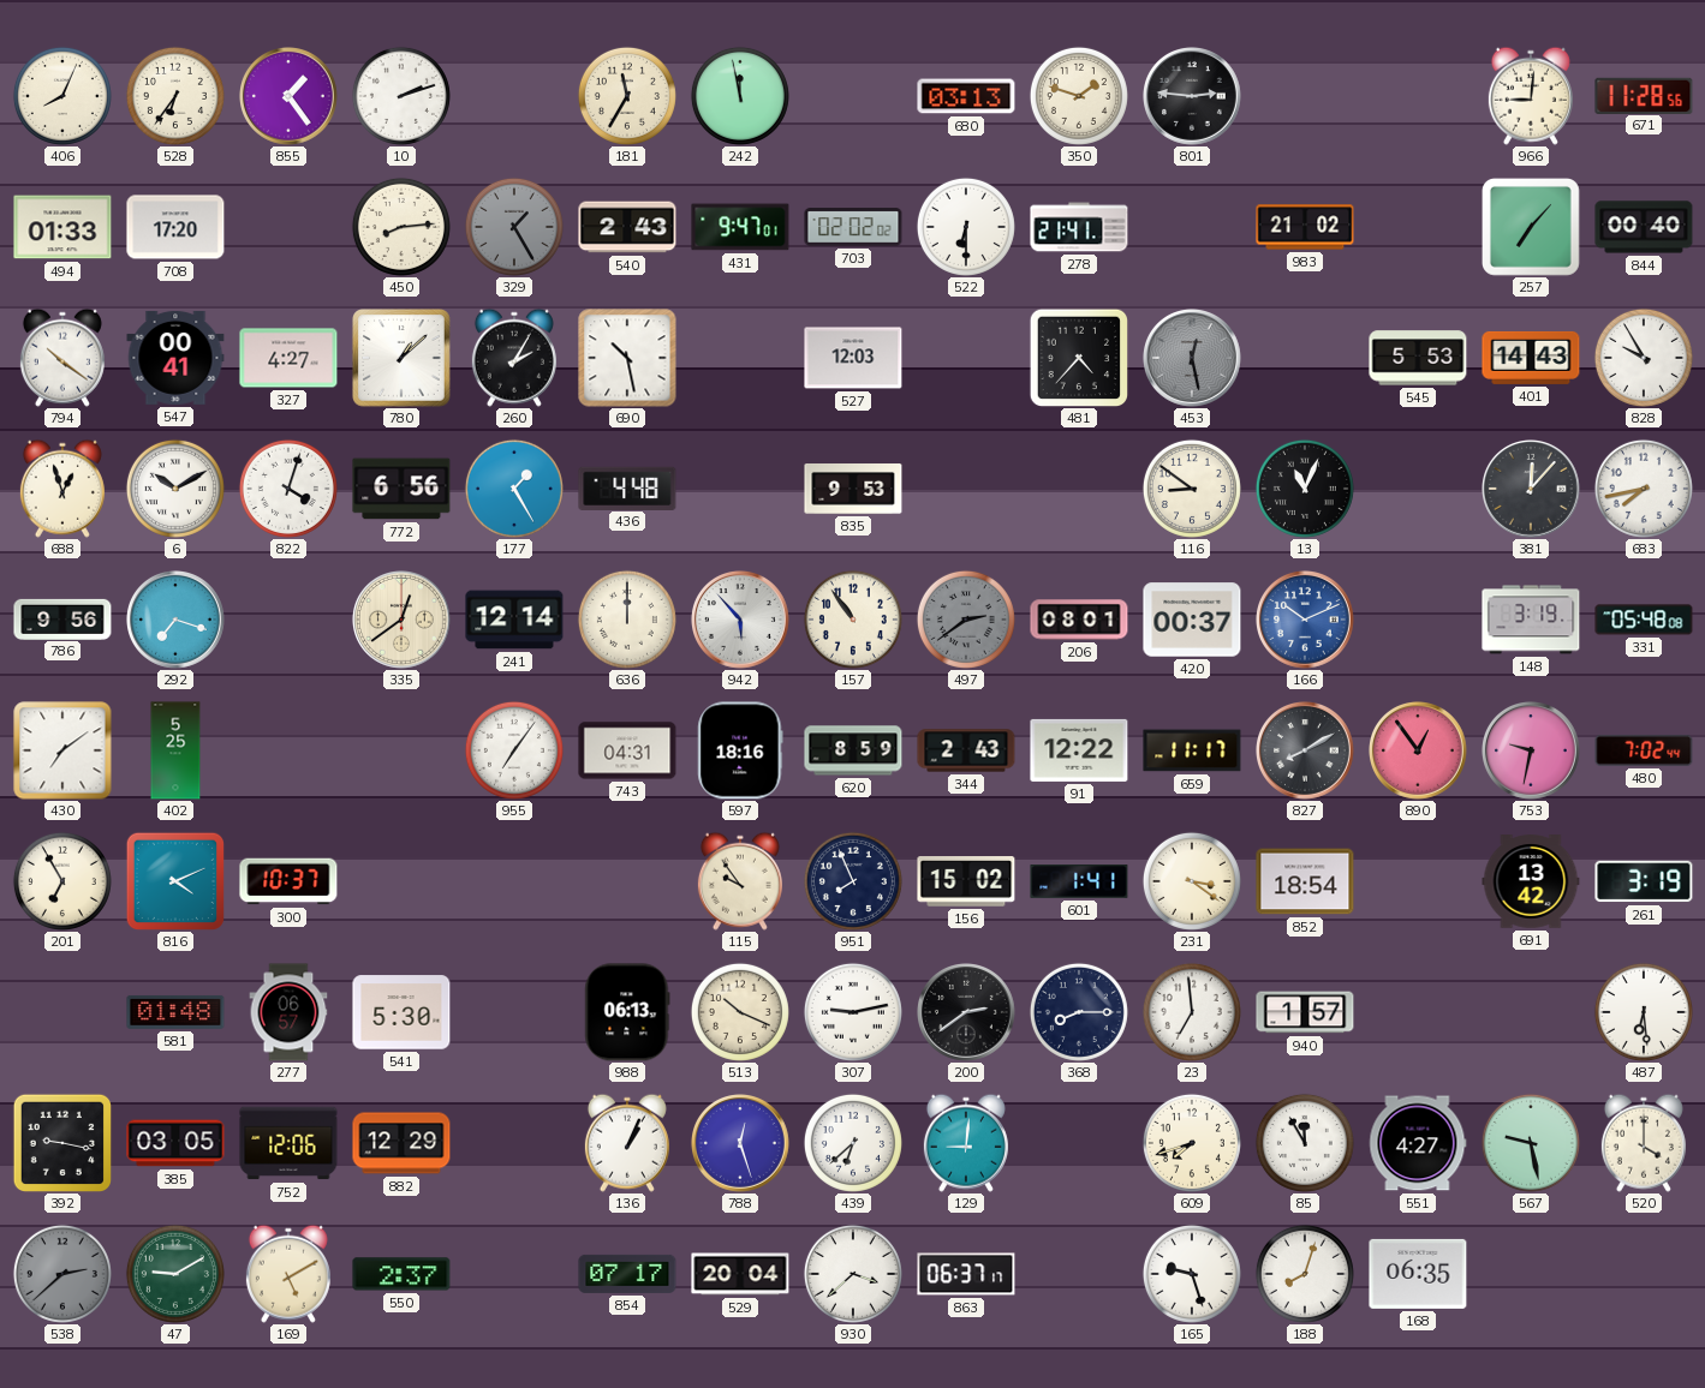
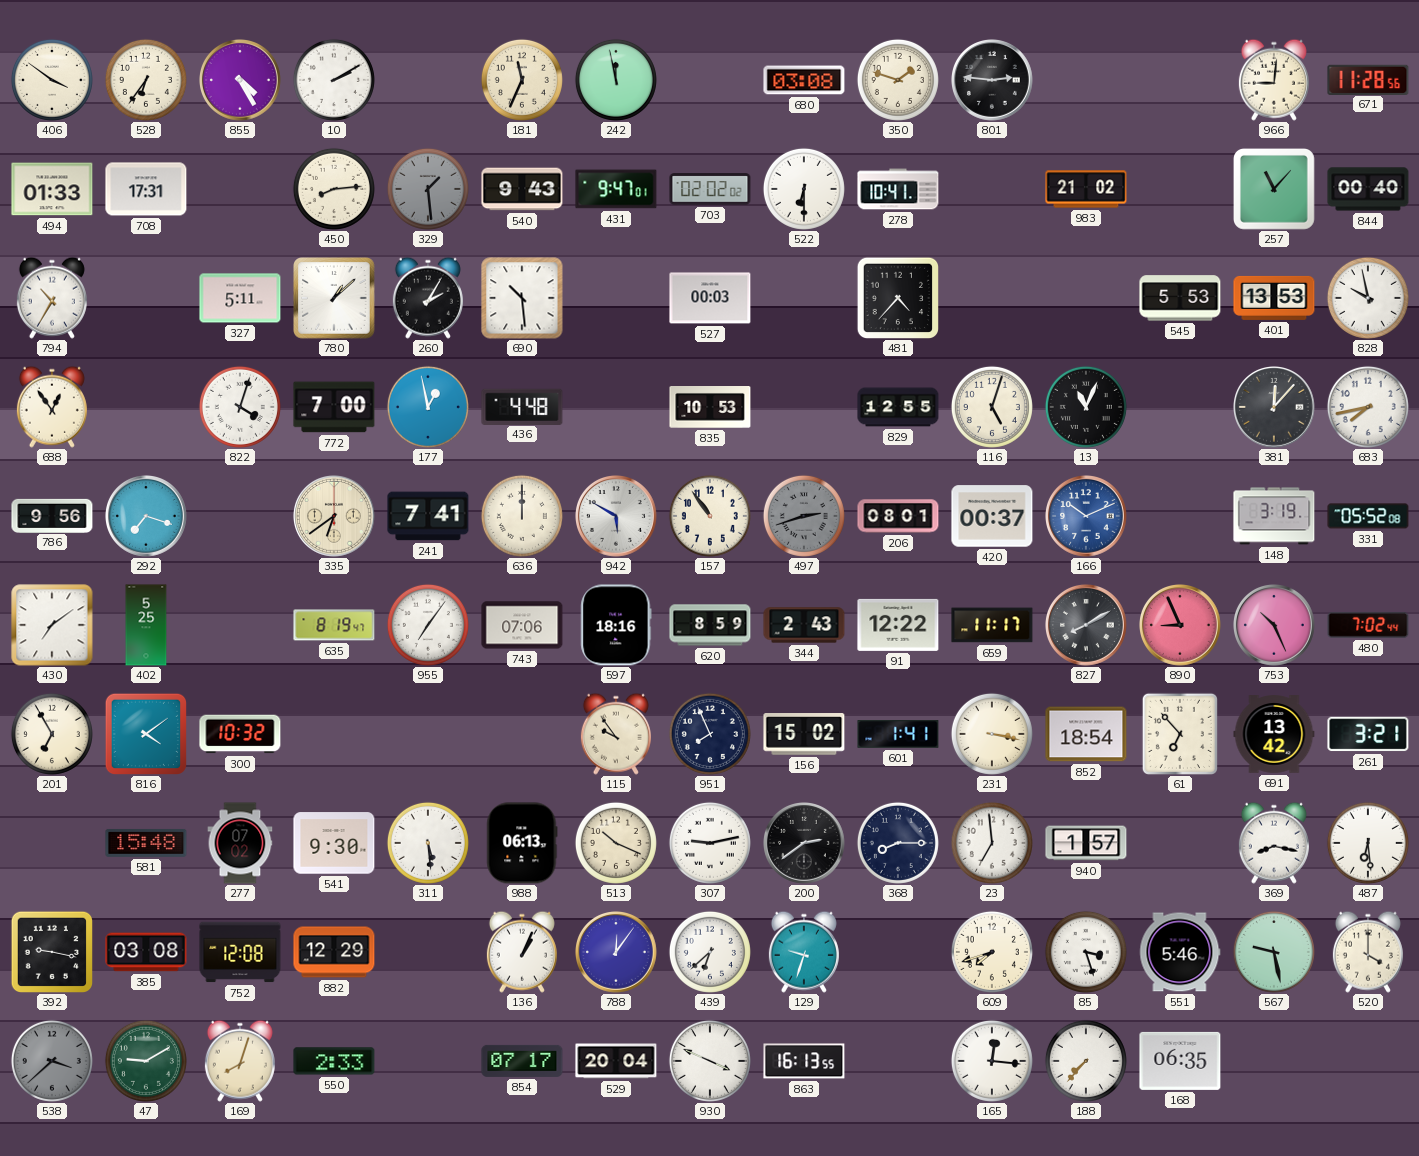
406: 8:04 -> 3:51
855: 1:24 -> 4:25
10: 2:12 -> 2:10
181: 11:35 -> 11:34
680: 03:13 -> 03:08
708: 17:20 -> 17:31
329: 1:25 -> 1:29
540: 2:43 -> 9:43
278: 21:41 -> 10:41
257: 7:07 -> 11:07
794: 10:21 -> 10:35
547: 00:41 -> none
327: 4:27 -> 5:11
690: 10:28 -> 10:29
527: 12:03 -> 00:03
453: 12:28 -> none
401: 14:43 -> 13:53
828: 9:55 -> 9:58
688: 12:57 -> 12:54
6: 10:10 -> none
772: 6:56 -> 7:00
177: 1:25 -> 12:58
835: 9:53 -> 10:53
829: none -> 12:55
116: 8:51 -> 5:03
335: 12:39 -> 6:39
241: 12:14 -> 7:41
942: 5:53 -> 5:50
497: 2:39 -> 2:42
331: 05:48 -> 05:52
635: none -> 8:19
743: 04:31 -> 07:06
890: 12:54 -> 8:56
753: 9:32 -> 10:26
816: 4:11 -> 4:09
300: 10:37 -> 10:32
231: 3:21 -> 3:17
61: none -> 6:53
261: 3:19 -> 3:21
581: 01:48 -> 15:48
277: 06:57 -> 07:02
541: 5:30 -> 9:30
311: none -> 5:29
369: none -> 8:17
385: 03:05 -> 03:08
752: 12:06 -> 12:08
788: 12:27 -> 12:06
129: 9:01 -> 9:33
85: 11:55 -> 3:27
551: 4:27 -> 5:46
538: 2:38 -> 3:38
169: 5:10 -> 8:03
550: 2:37 -> 2:33
930: 3:38 -> 3:49
863: 06:37 -> 16:13
165: 9:27 -> 12:16
188: 8:03 -> 7:37
